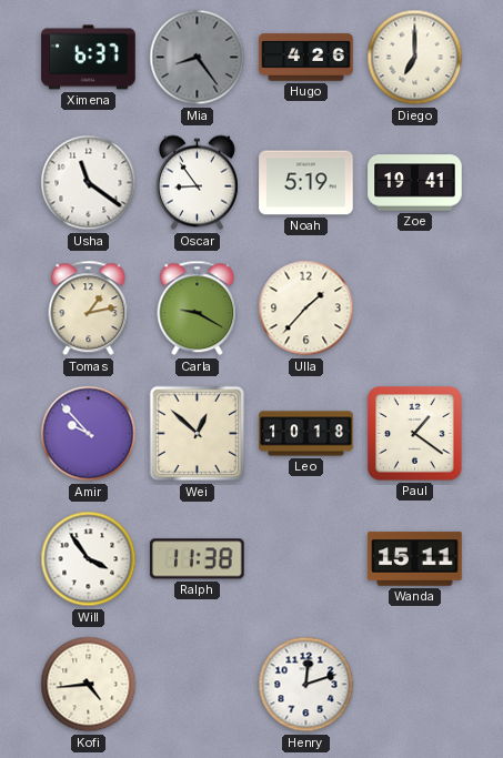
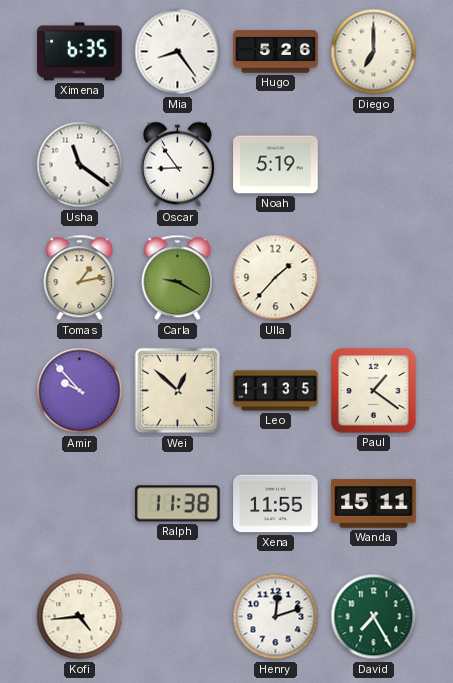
Ximena: 6:37 -> 6:35
Mia dial: grey -> white
Hugo: 4:26 -> 5:26
Zoe: 19:41 -> none
Leo: 10:18 -> 11:35
Will: 3:54 -> none
Xena: none -> 11:55
David: none -> 7:25
